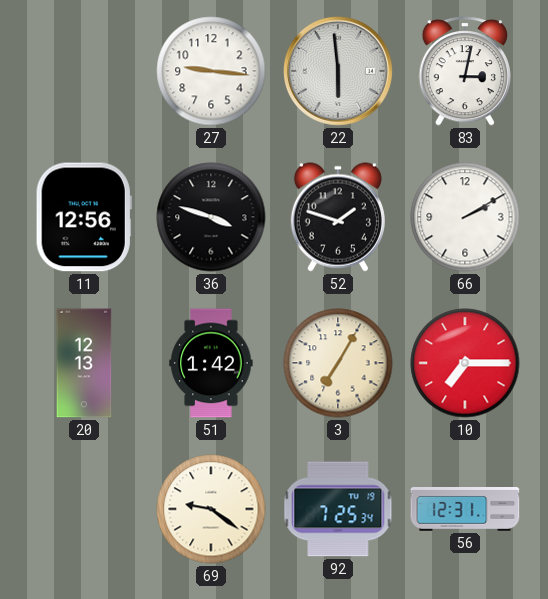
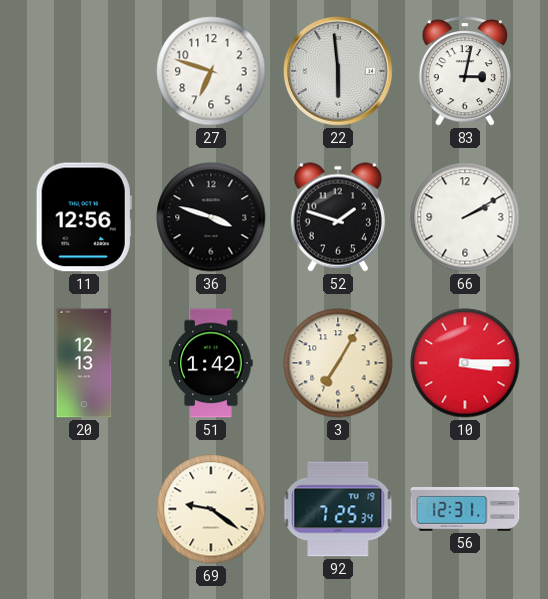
27: 9:16 -> 6:48
10: 7:15 -> 3:15
